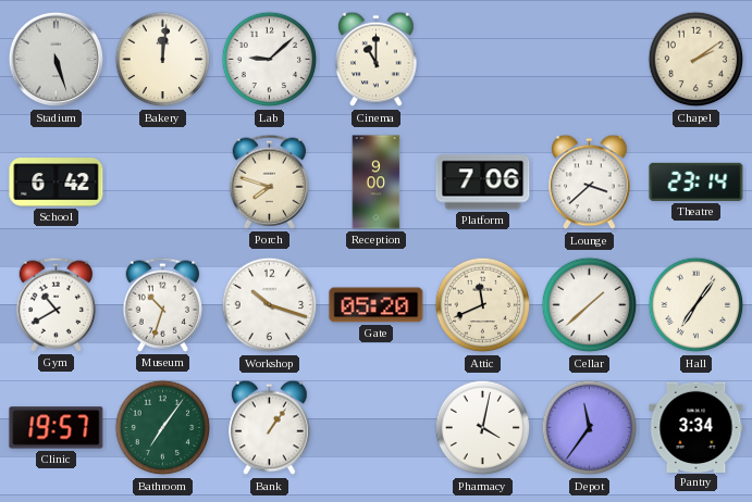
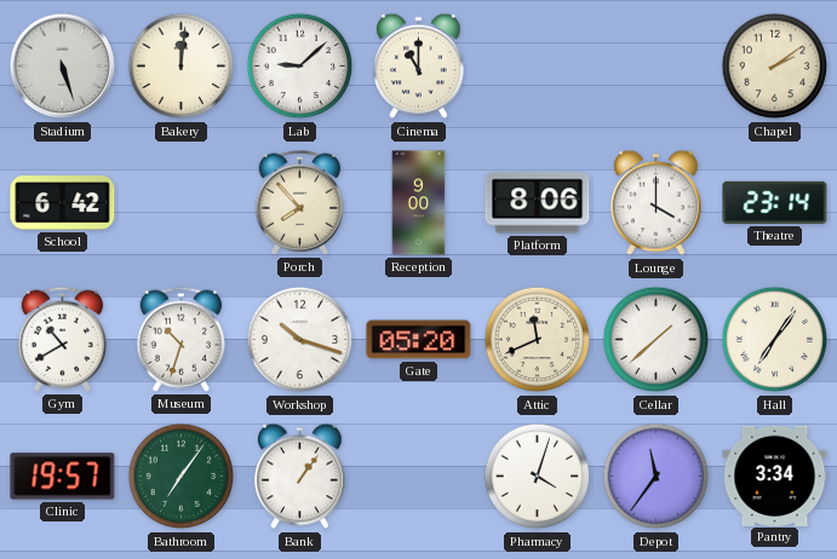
Porch: 7:48 -> 7:53
Platform: 7:06 -> 8:06
Lounge: 3:38 -> 4:00
Pharmacy: 4:02 -> 4:03
